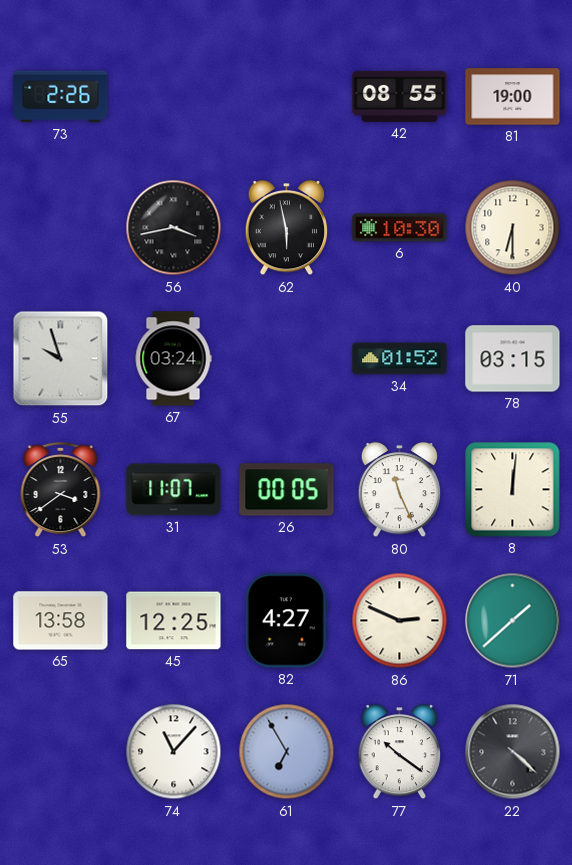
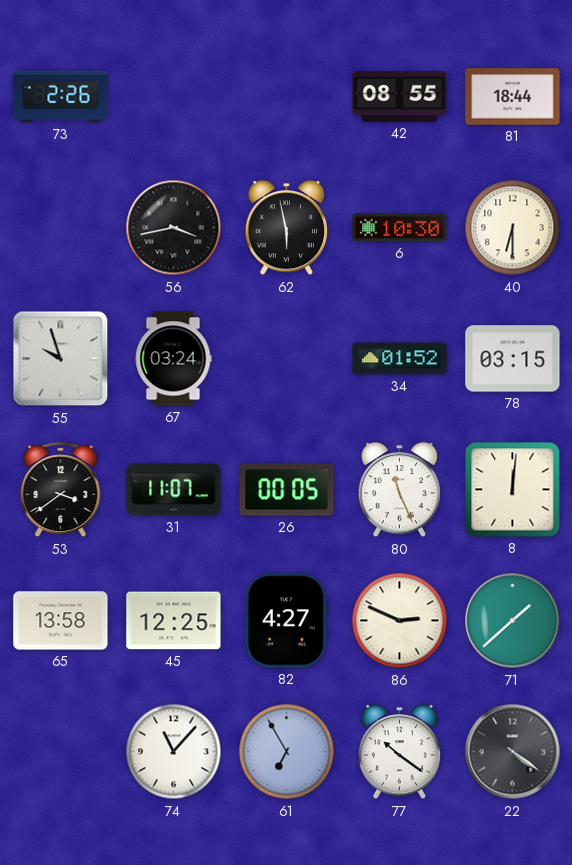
81: 19:00 -> 18:44
22: 4:22 -> 4:21
